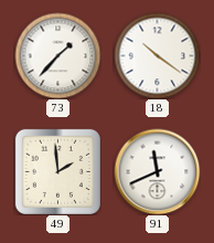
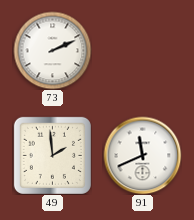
73: 1:37 -> 2:11
18: 10:21 -> none
